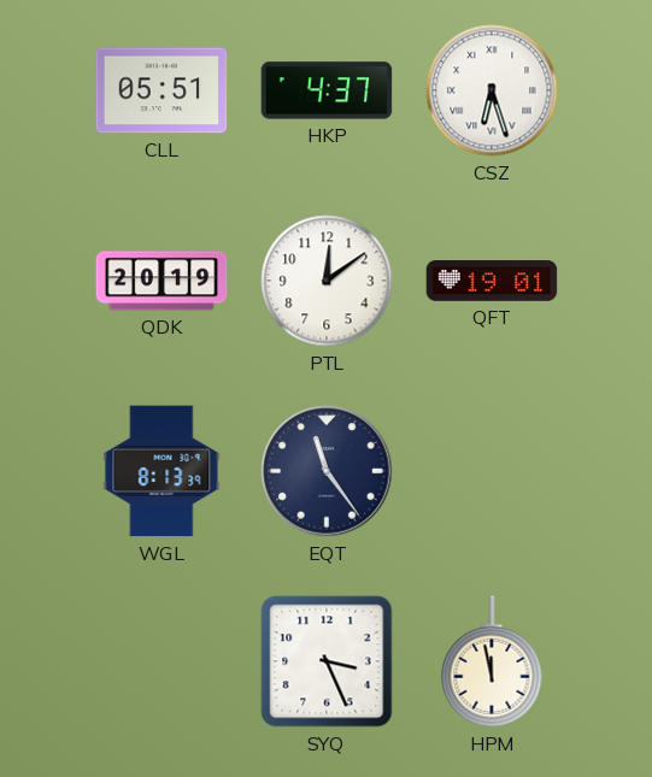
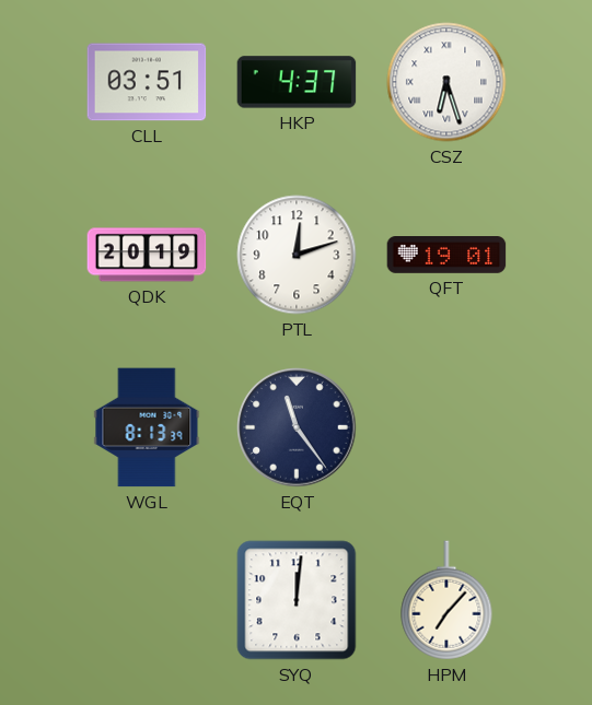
CLL: 05:51 -> 03:51
PTL: 12:09 -> 12:12
SYQ: 3:26 -> 12:01
HPM: 11:58 -> 7:07
